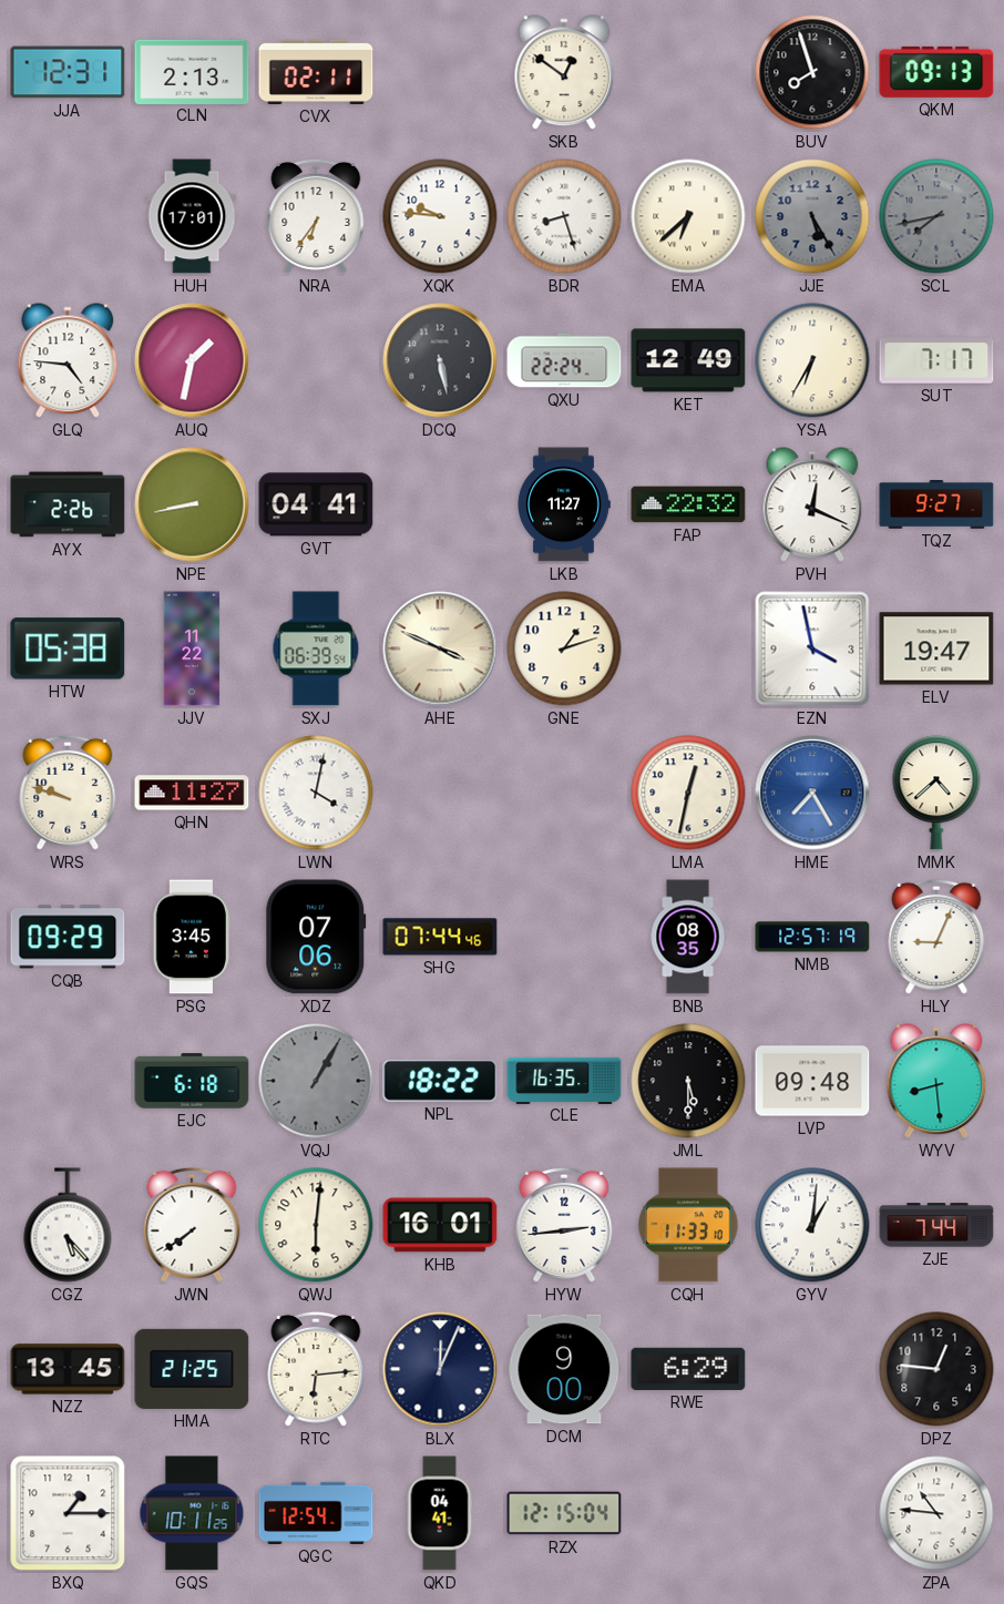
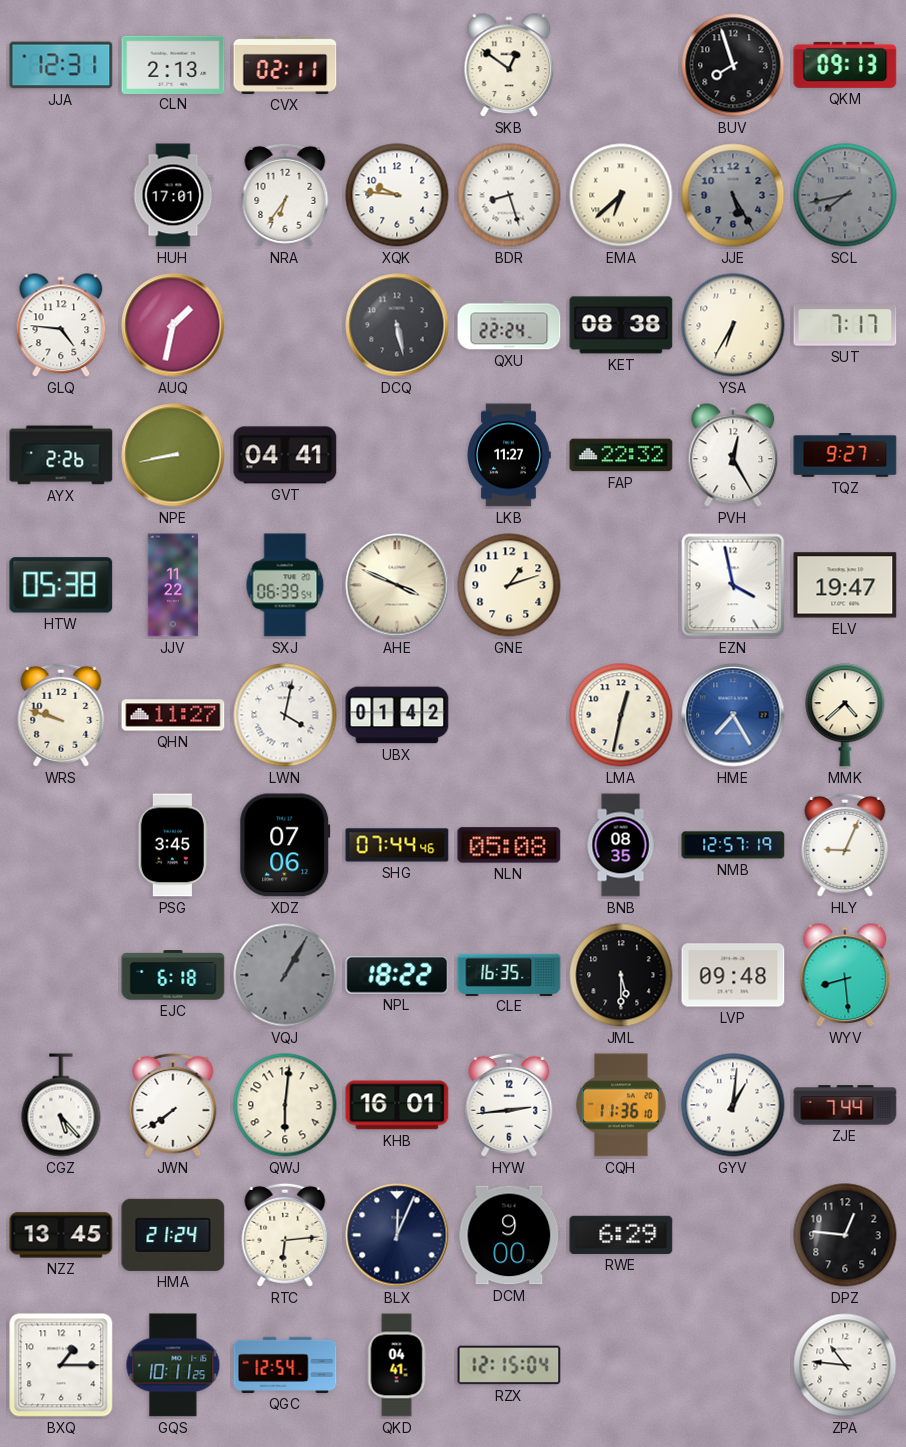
KET: 12:49 -> 08:38
PVH: 12:19 -> 12:25
UBX: none -> 01:42
CQB: 09:29 -> none
NLN: none -> 05:08
CQH: 11:33 -> 11:36
HMA: 21:25 -> 21:24
